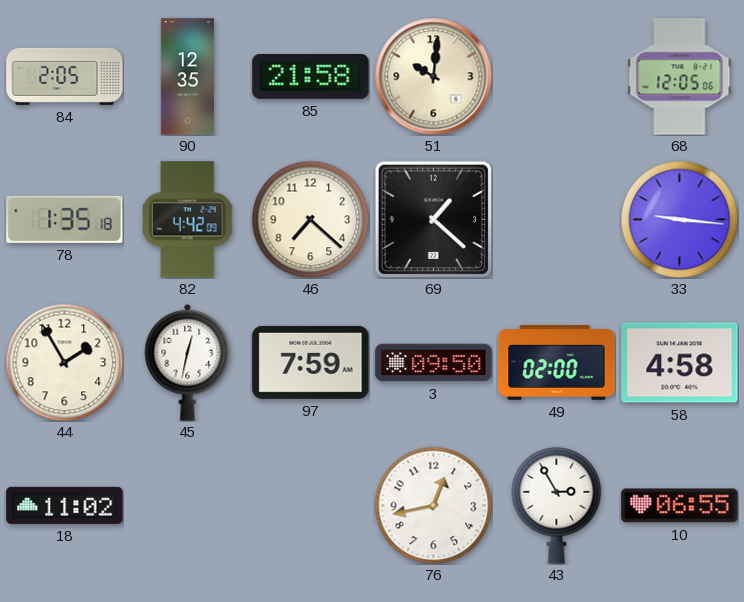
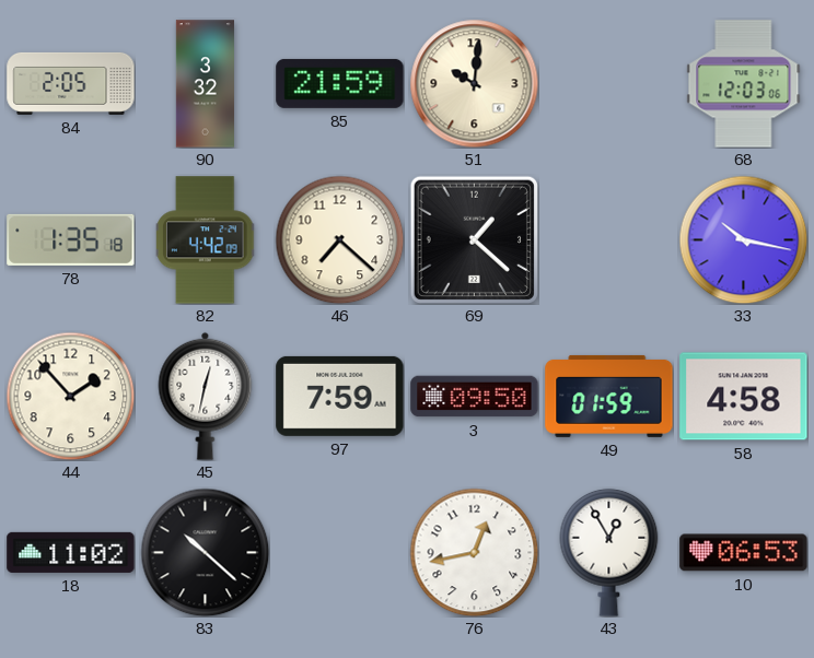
90: 12:35 -> 3:32
85: 21:58 -> 21:59
68: 12:05 -> 12:03
33: 9:16 -> 10:17
44: 1:55 -> 1:53
49: 02:00 -> 01:59
83: none -> 10:22
43: 2:55 -> 12:55
10: 06:55 -> 06:53
